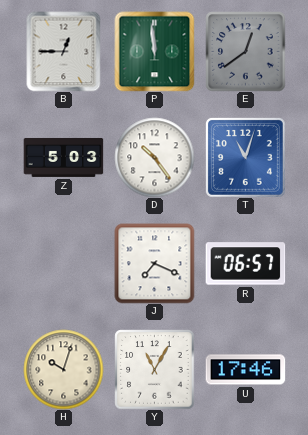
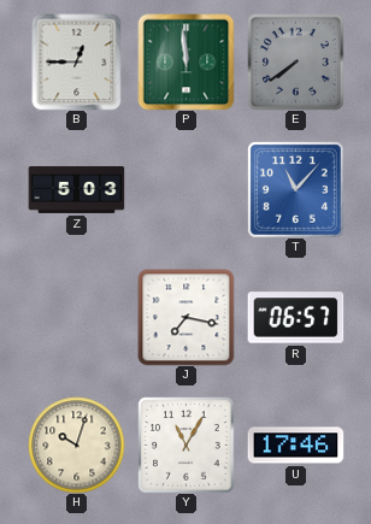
E: 12:39 -> 7:39
D: 10:24 -> none
T: 11:03 -> 11:07
J: 7:19 -> 7:17
